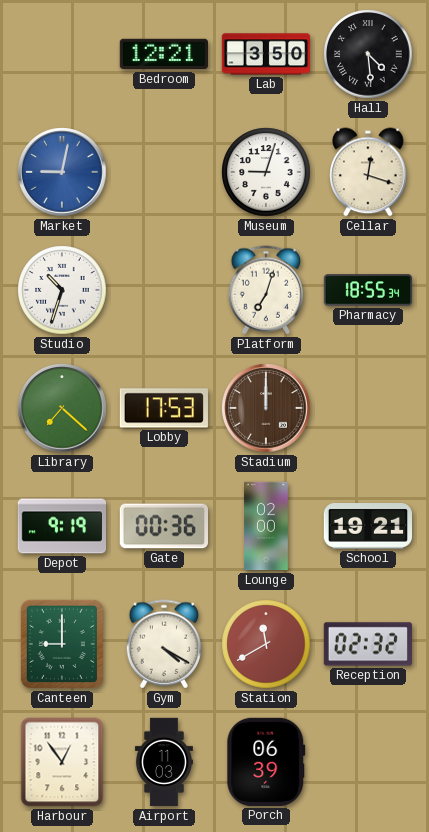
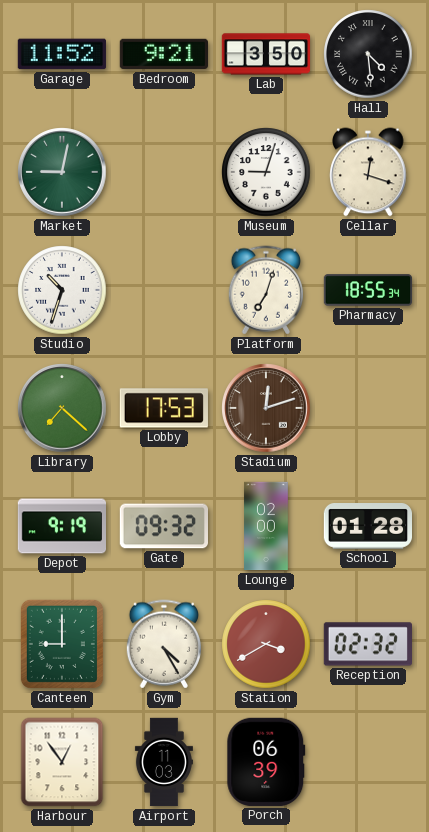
Garage: none -> 11:52
Bedroom: 12:21 -> 9:21
Market dial: blue -> green
Stadium: 12:00 -> 12:12
Gate: 00:36 -> 09:32
School: 19:21 -> 01:28
Gym: 4:20 -> 4:25
Station: 11:40 -> 3:40
